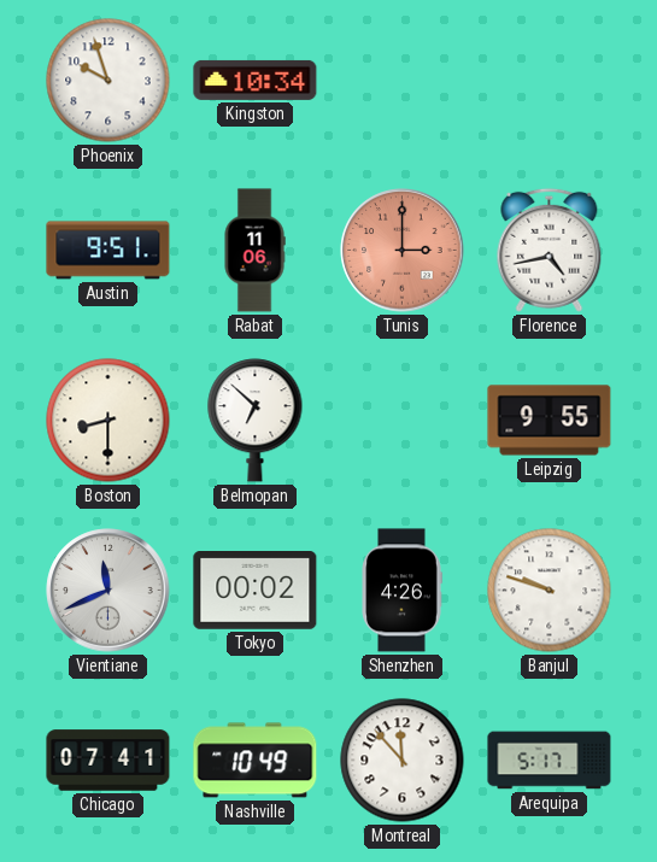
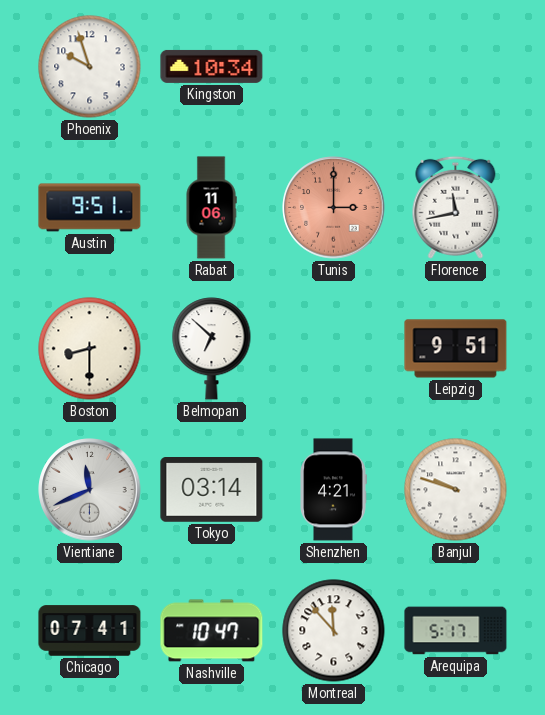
Florence: 4:43 -> 11:43
Leipzig: 9:55 -> 9:51
Tokyo: 00:02 -> 03:14
Shenzhen: 4:26 -> 4:21
Nashville: 10:49 -> 10:47
